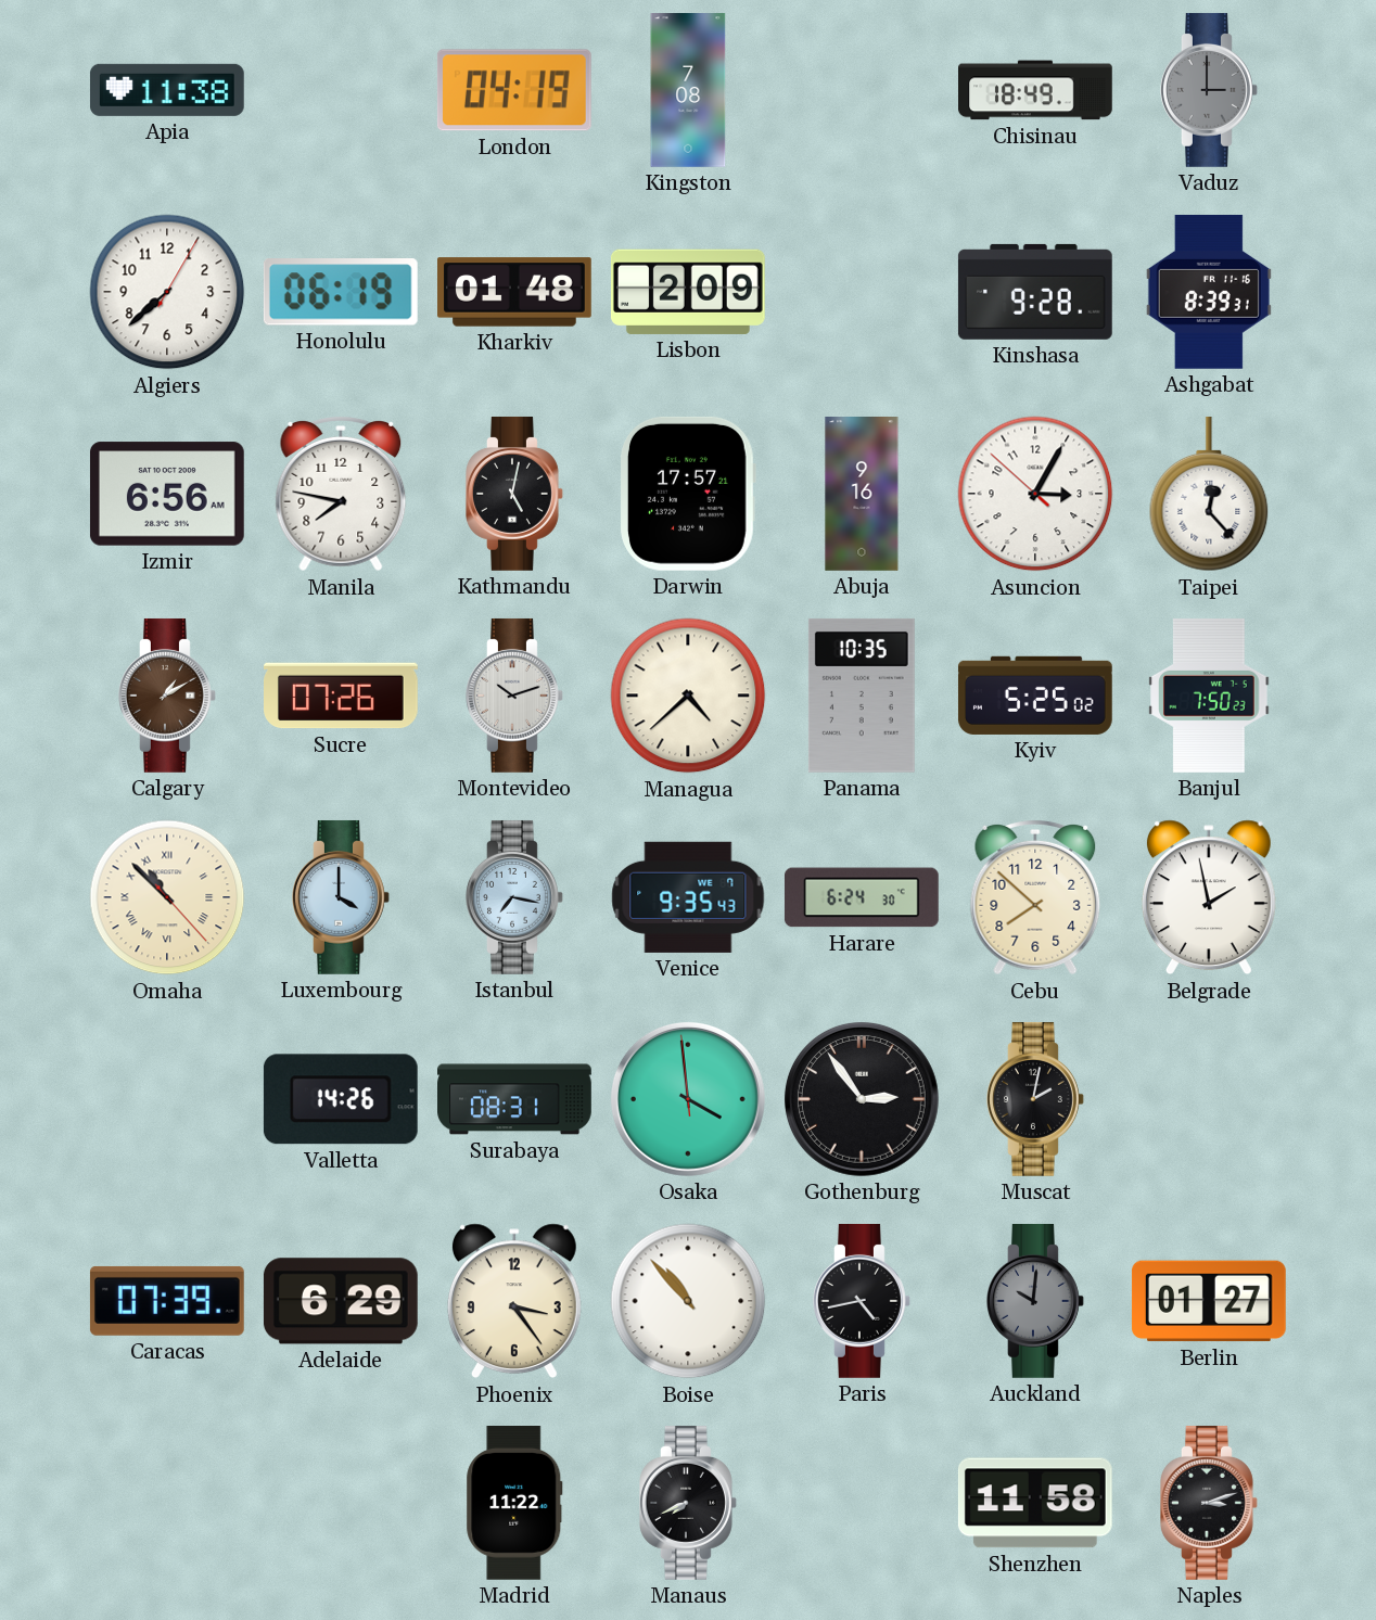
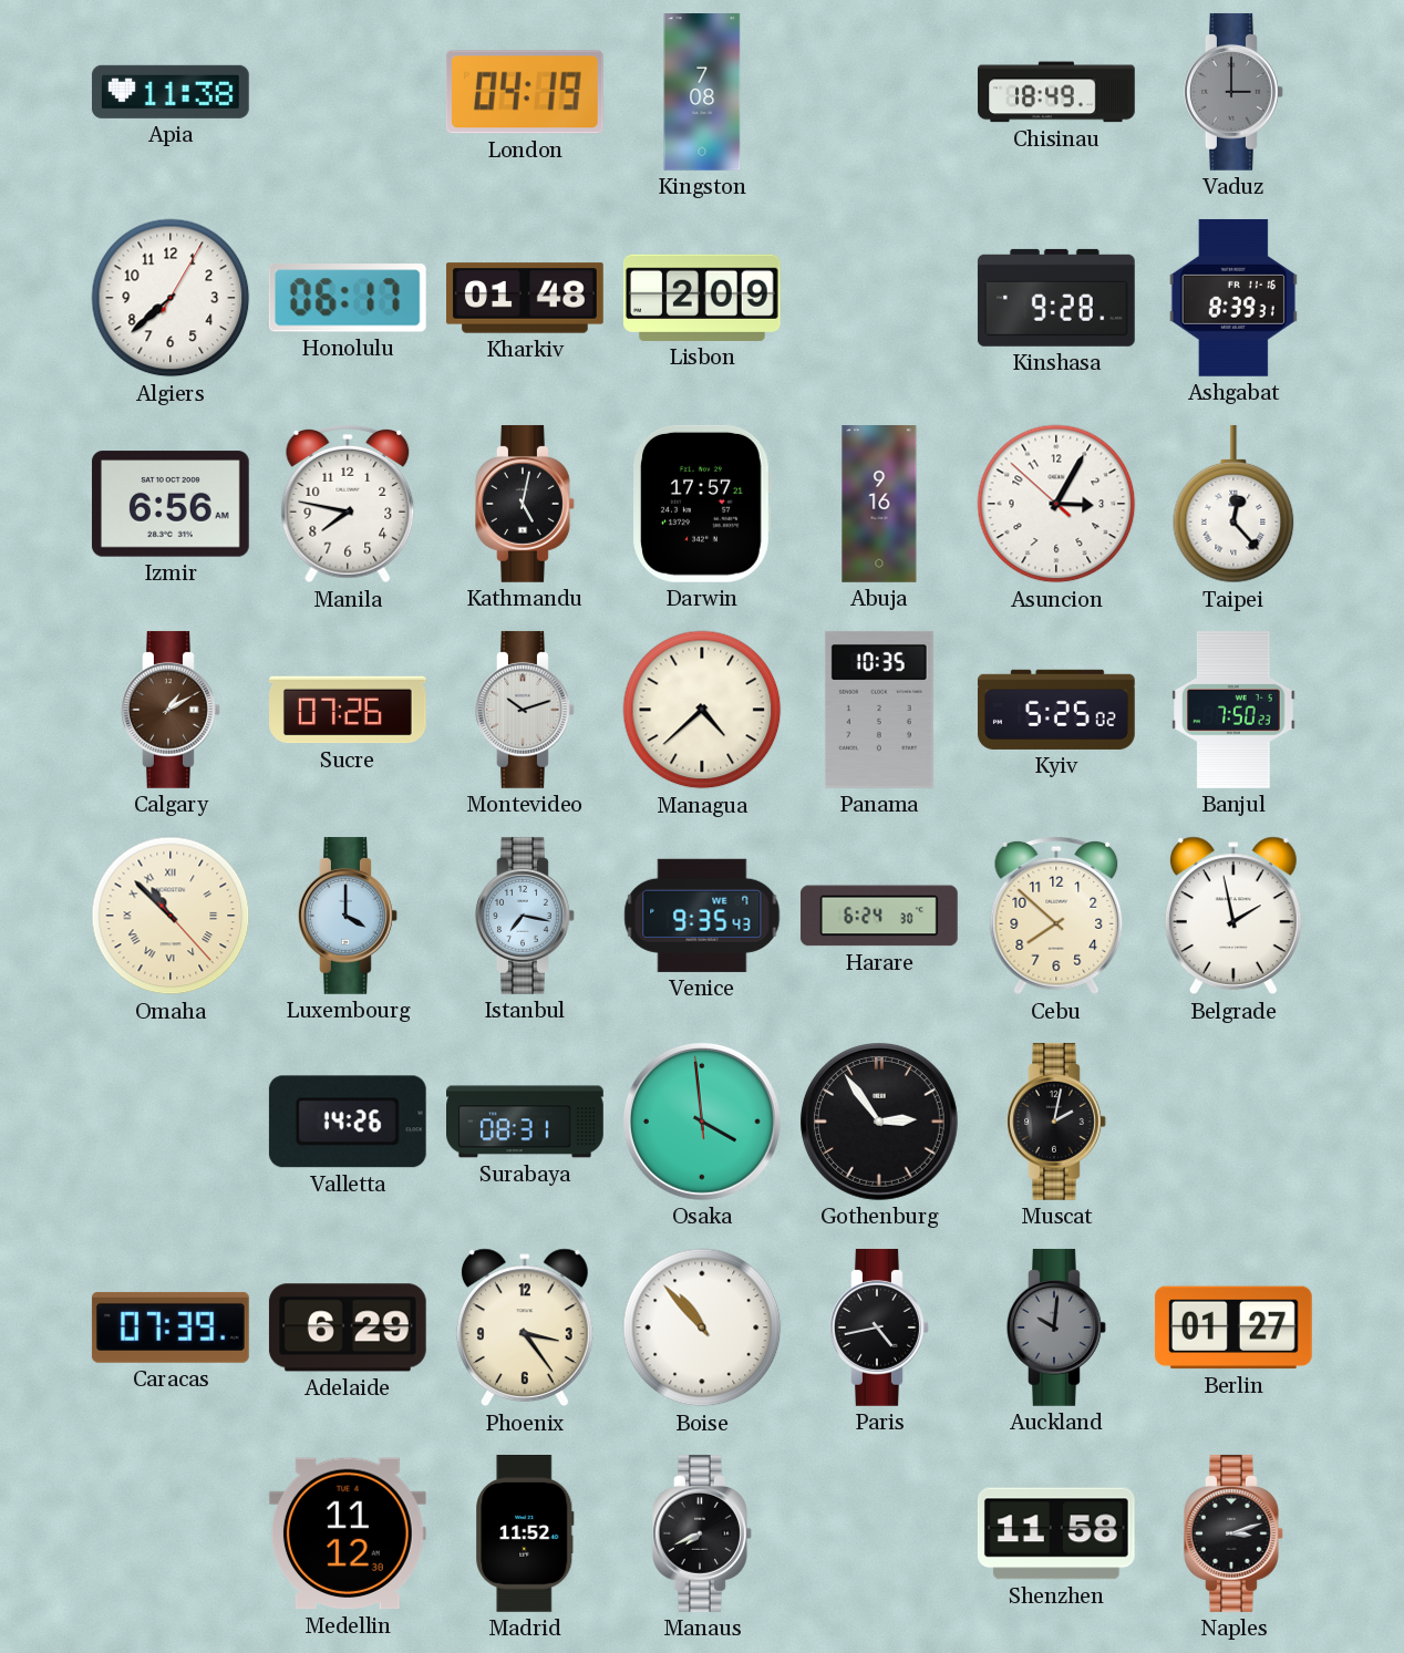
Honolulu: 06:19 -> 06:17
Medellin: none -> 11:12
Madrid: 11:22 -> 11:52
